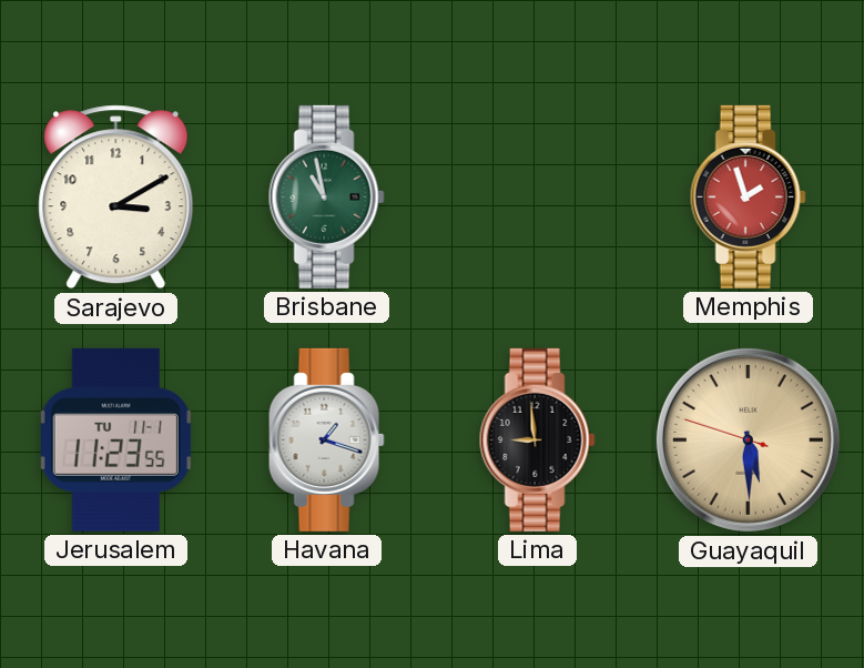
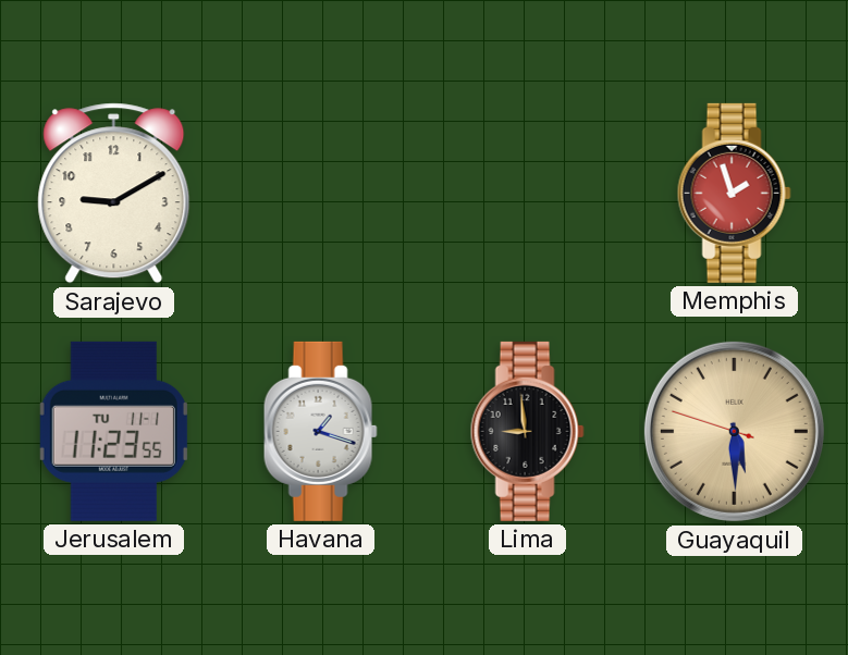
Sarajevo: 3:10 -> 9:10
Brisbane: 10:58 -> none
